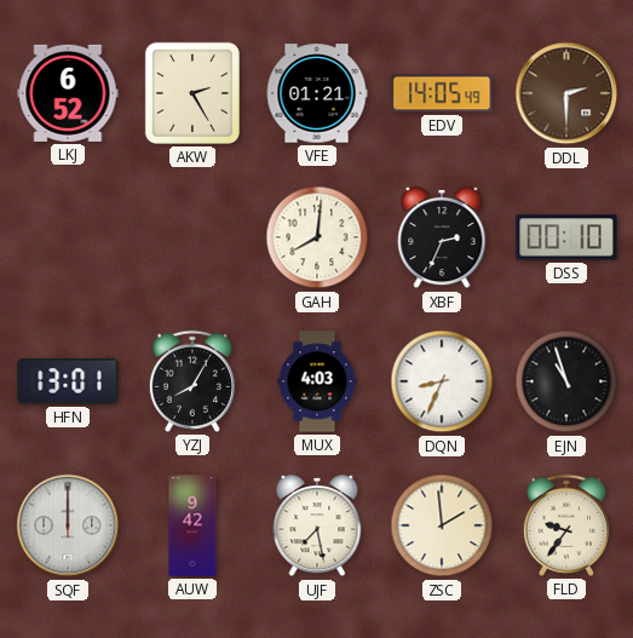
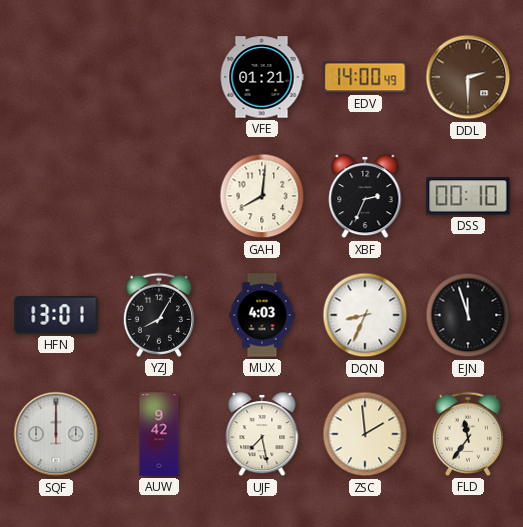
LKJ: 6:52 -> none
AKW: 2:25 -> none
EDV: 14:05 -> 14:00
EJN: 10:57 -> 11:57
FLD: 9:36 -> 11:36
